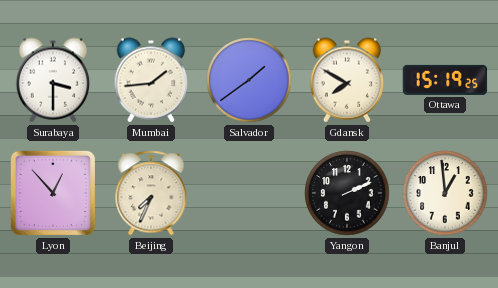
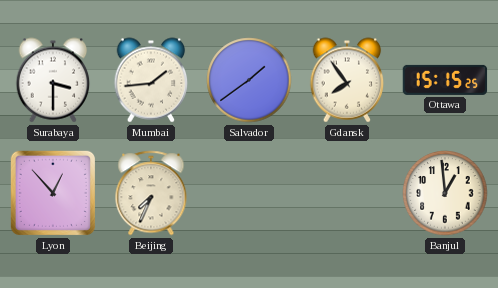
Gdansk: 7:50 -> 7:54
Ottawa: 15:19 -> 15:15
Yangon: 2:11 -> none
